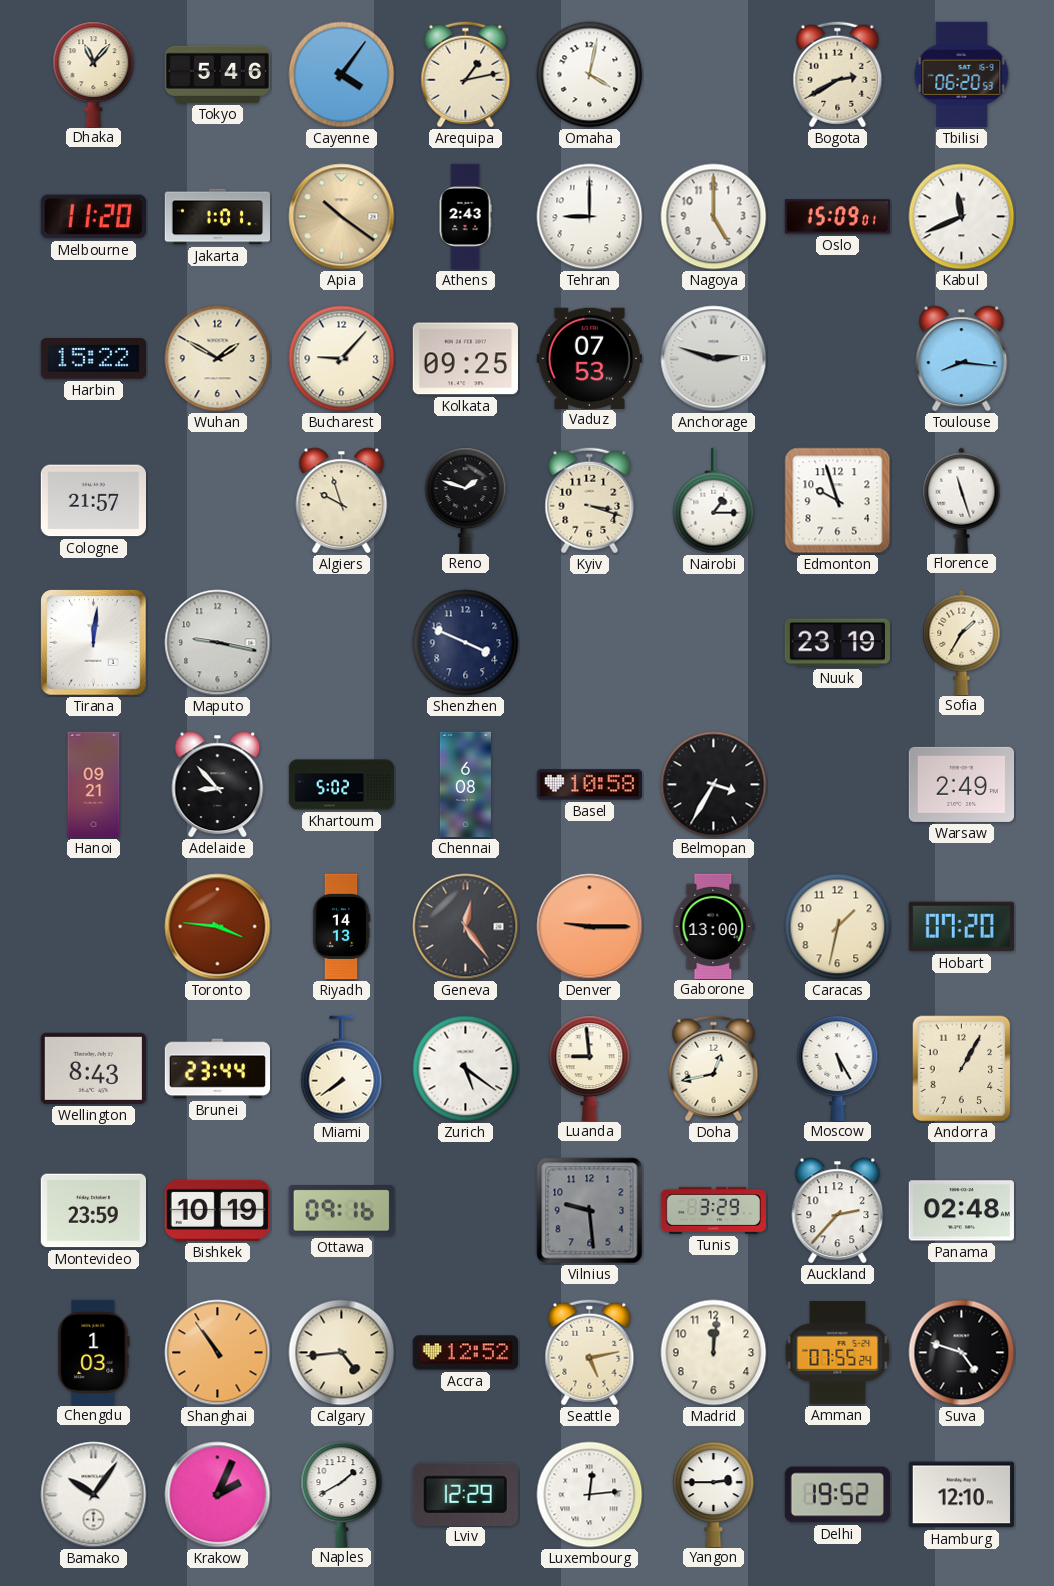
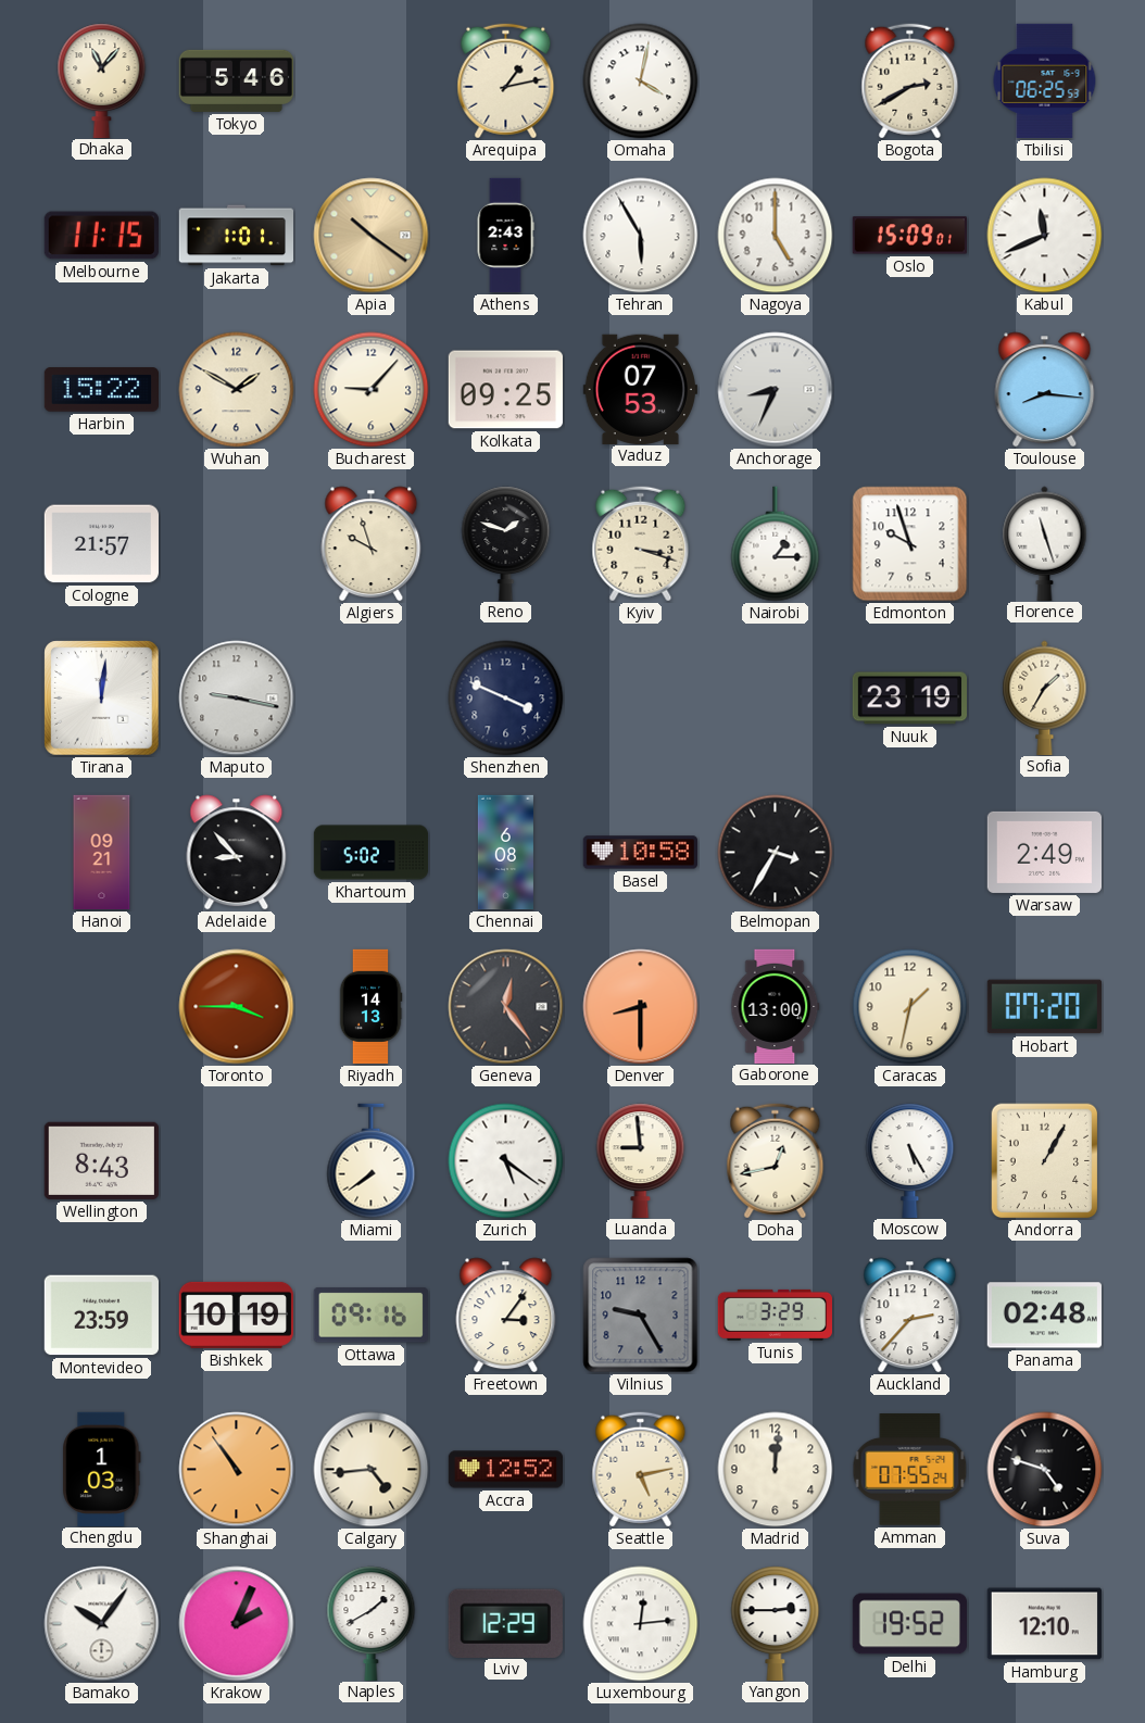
Cayenne: 4:06 -> none
Tbilisi: 06:20 -> 06:25
Melbourne: 11:20 -> 11:15
Tehran: 9:00 -> 5:55
Anchorage: 2:48 -> 8:34
Toronto: 3:46 -> 3:45
Denver: 9:15 -> 8:30
Brunei: 23:44 -> none
Freetown: none -> 3:06
Vilnius: 9:29 -> 9:25
